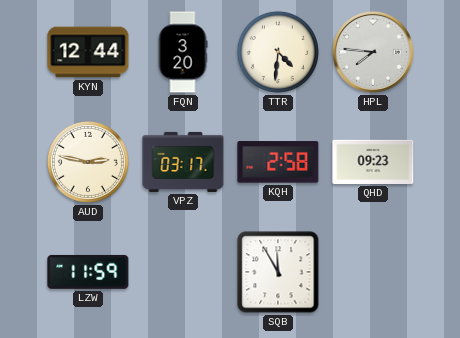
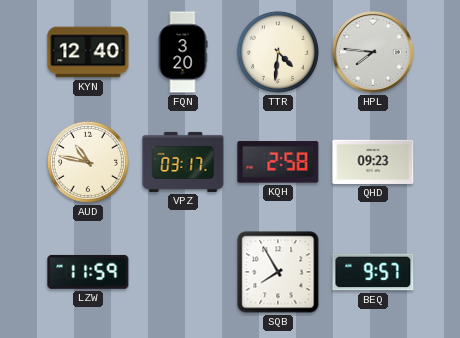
KYN: 12:44 -> 12:40
AUD: 2:47 -> 10:47
SQB: 11:55 -> 7:55
BEQ: none -> 9:57
